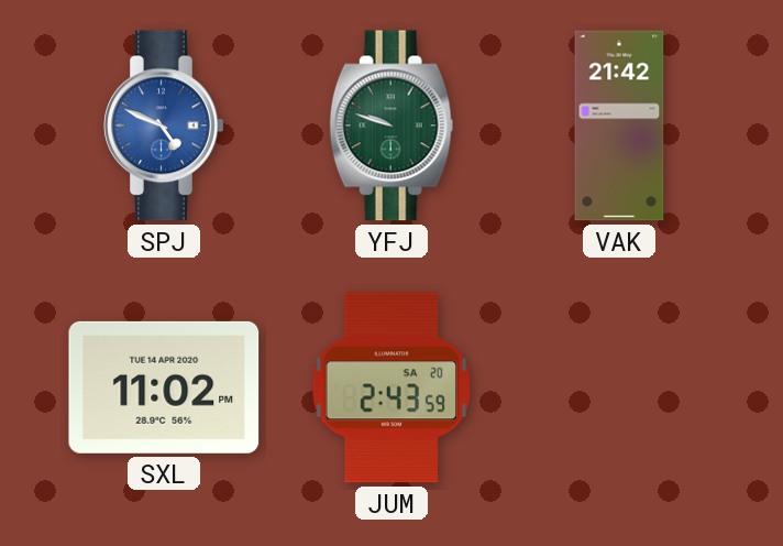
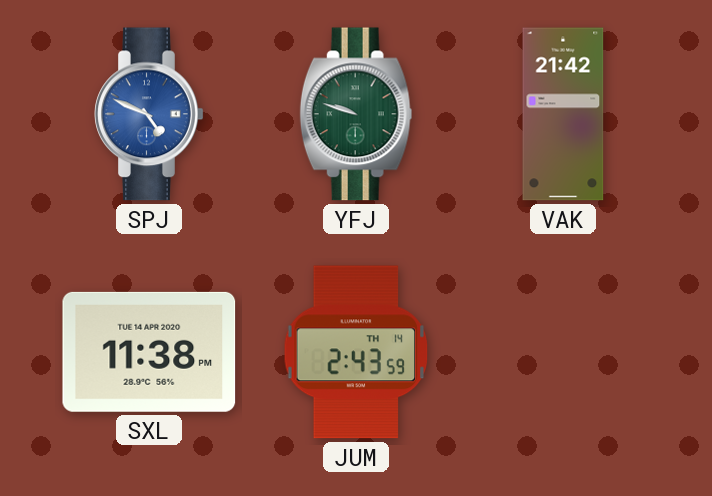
SXL: 11:02 -> 11:38
JUM date: SA 20 -> TH 14
